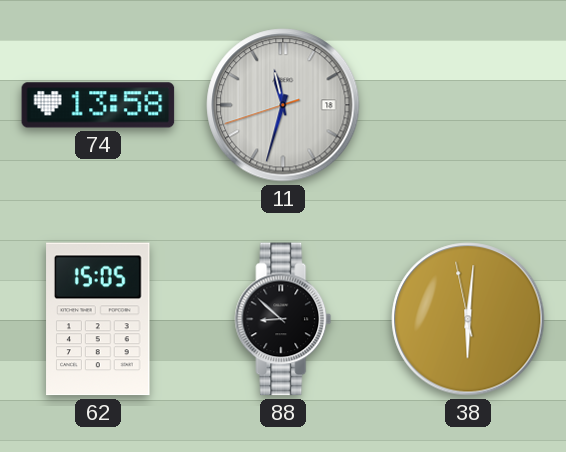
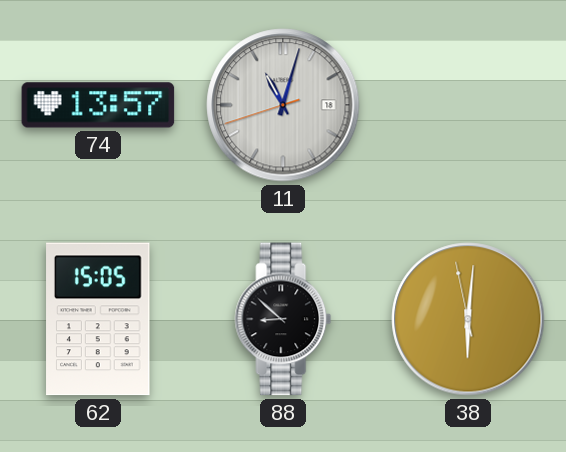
74: 13:58 -> 13:57
11: 11:32 -> 11:02
